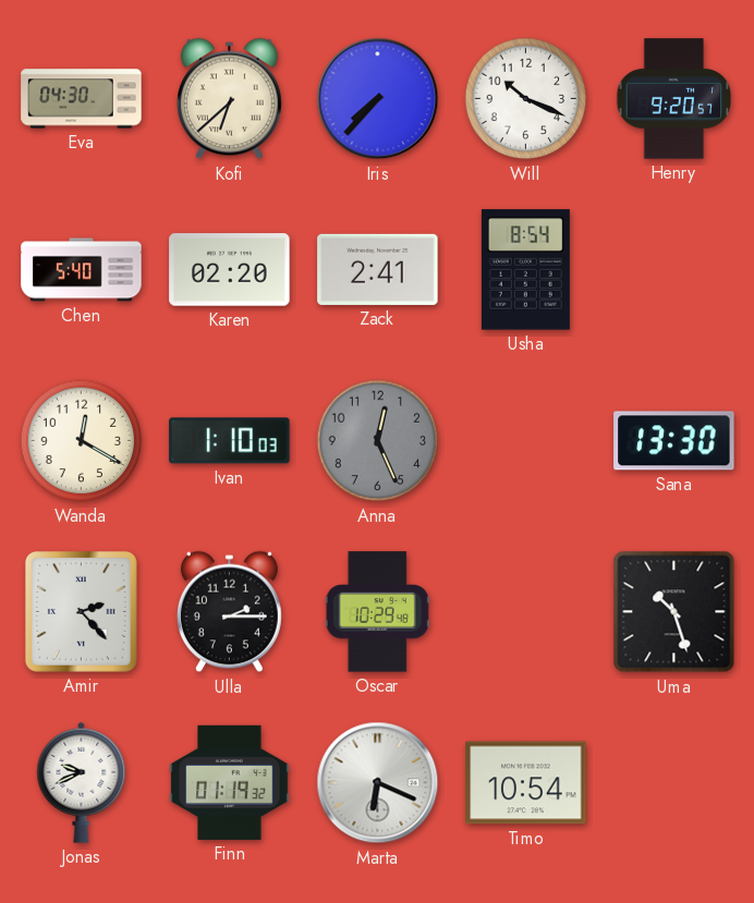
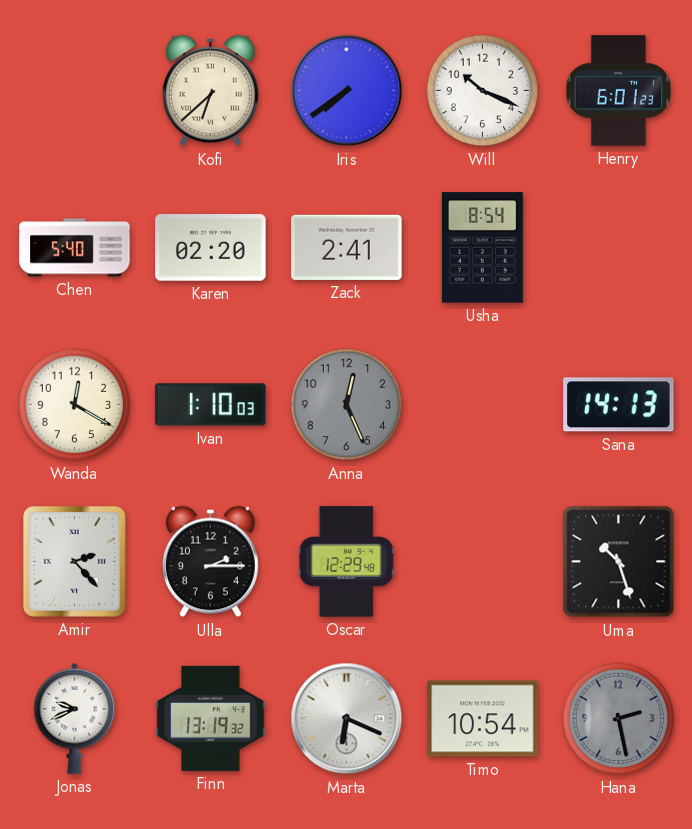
Eva: 04:30 -> none
Iris: 7:37 -> 7:39
Henry: 9:20 -> 6:01
Sana: 13:30 -> 14:13
Oscar: 10:29 -> 12:29
Finn: 01:19 -> 13:19
Hana: none -> 2:28
